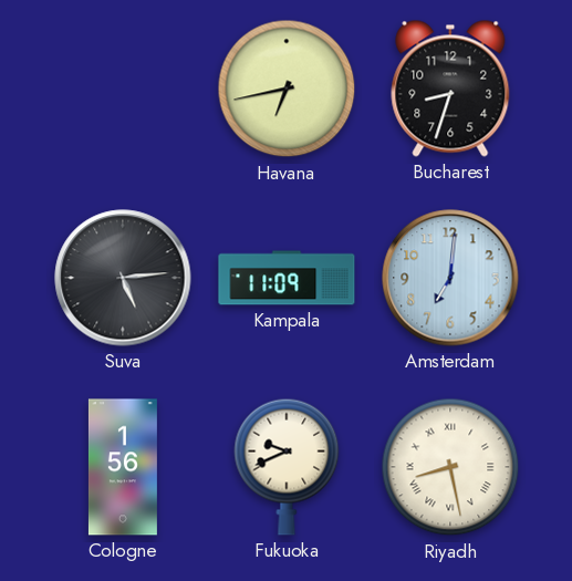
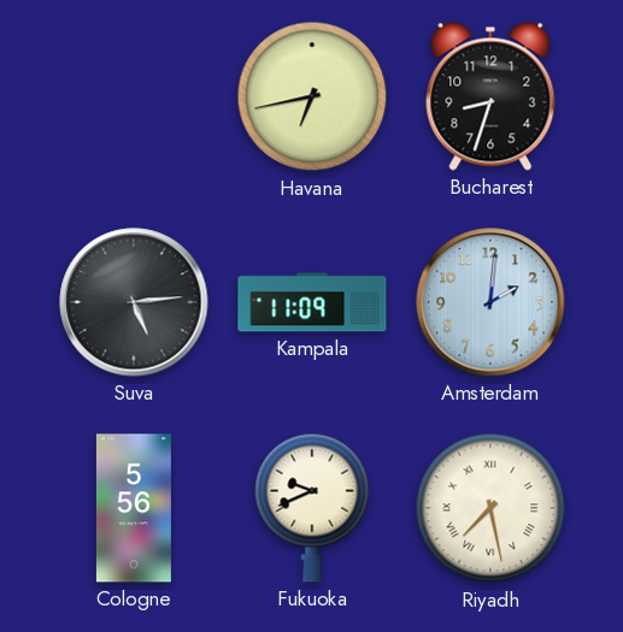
Amsterdam: 7:01 -> 2:01
Cologne: 1:56 -> 5:56
Riyadh: 8:28 -> 7:28
